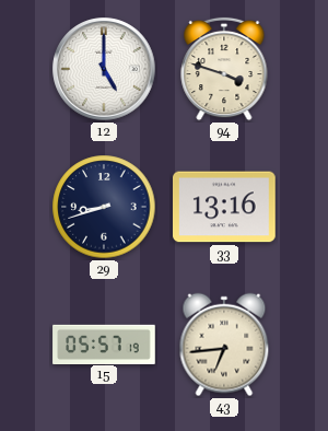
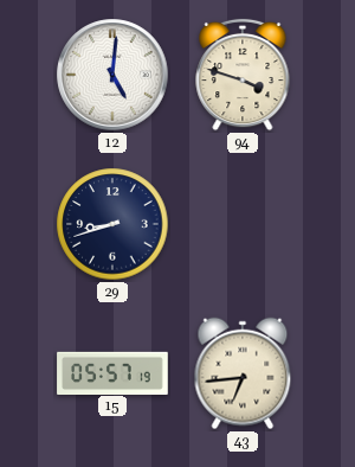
12: 5:00 -> 5:01
33: 13:16 -> none
